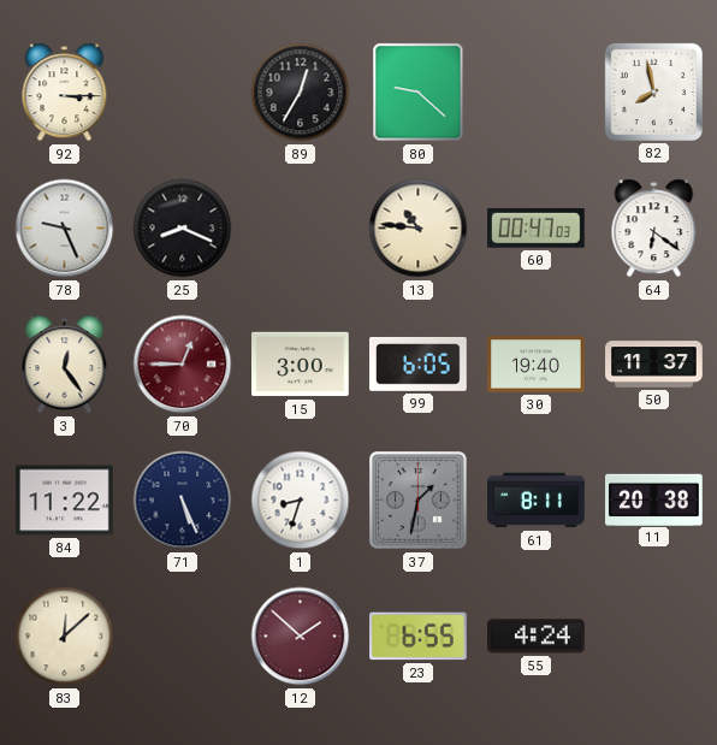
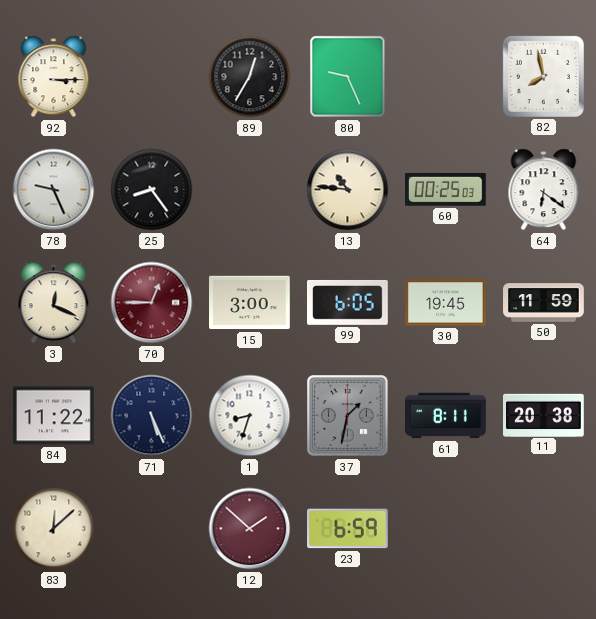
80: 9:22 -> 9:26
25: 8:19 -> 8:24
60: 00:47 -> 00:25
3: 12:24 -> 12:19
30: 19:40 -> 19:45
50: 11:37 -> 11:59
23: 6:55 -> 6:59
55: 4:24 -> none
